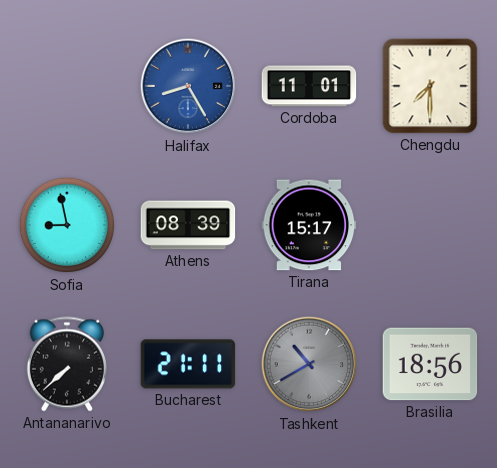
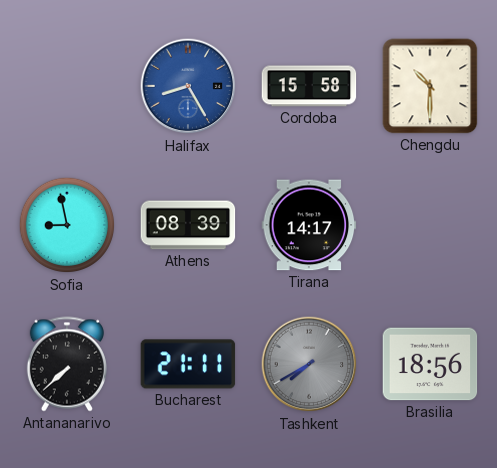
Cordoba: 11:01 -> 15:58
Chengdu: 7:30 -> 10:30
Tirana: 15:17 -> 14:17
Tashkent: 10:40 -> 7:40
